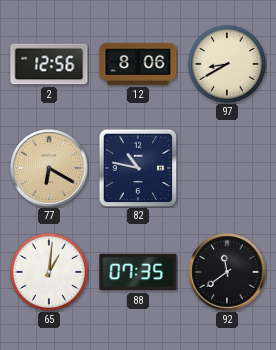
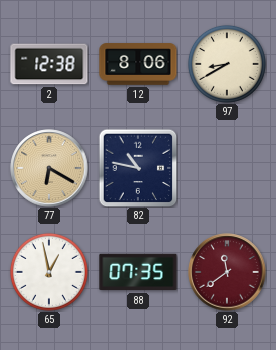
2: 12:56 -> 12:38
65: 1:01 -> 12:58
92 dial: black -> burgundy
